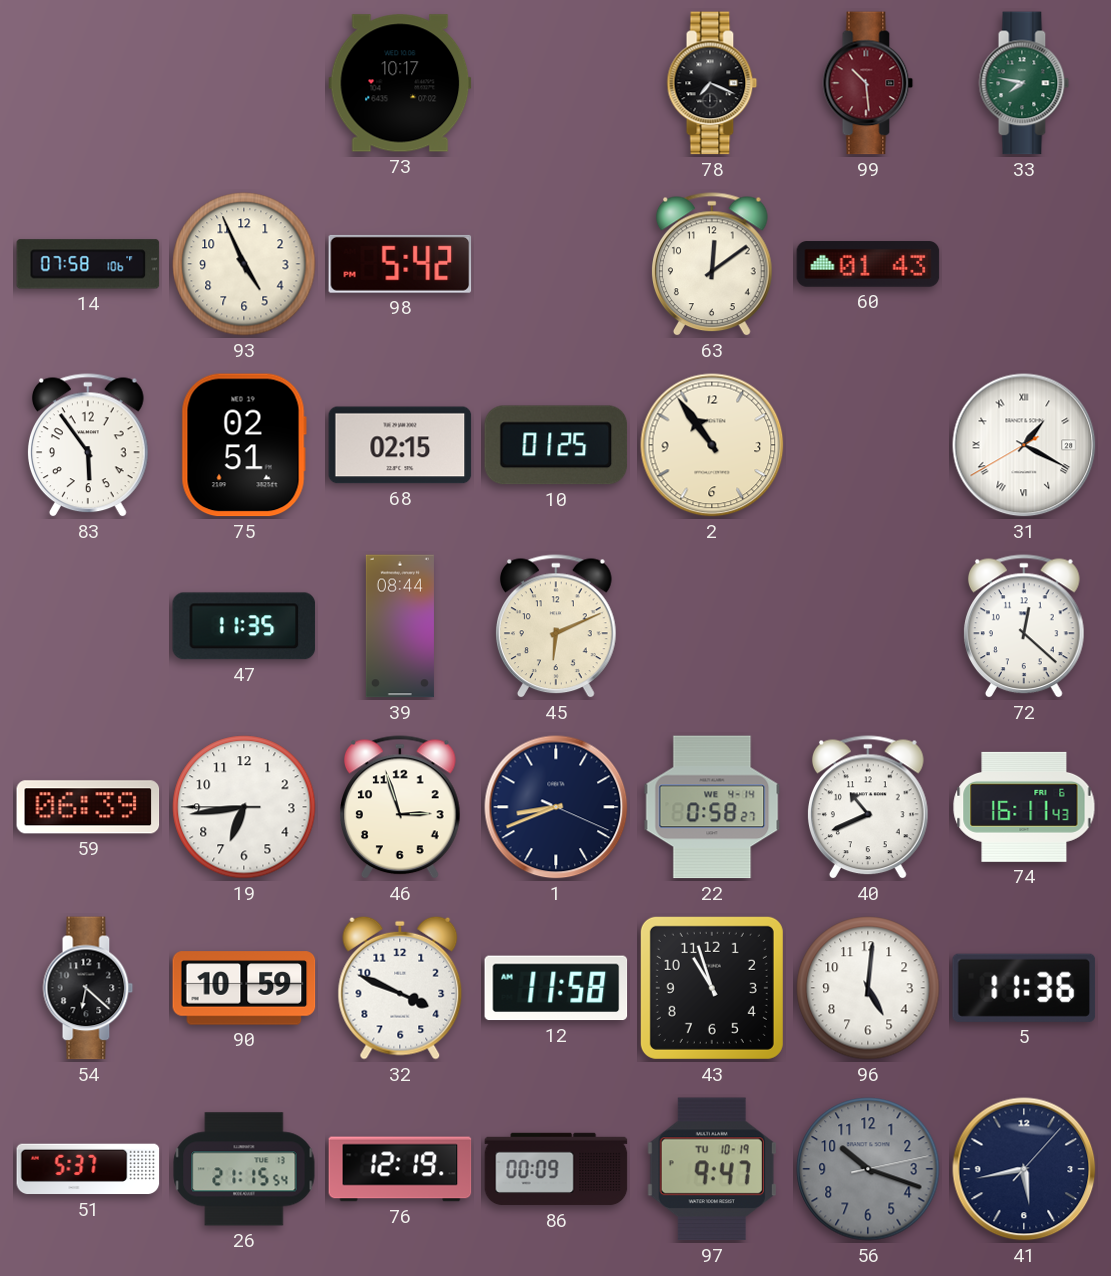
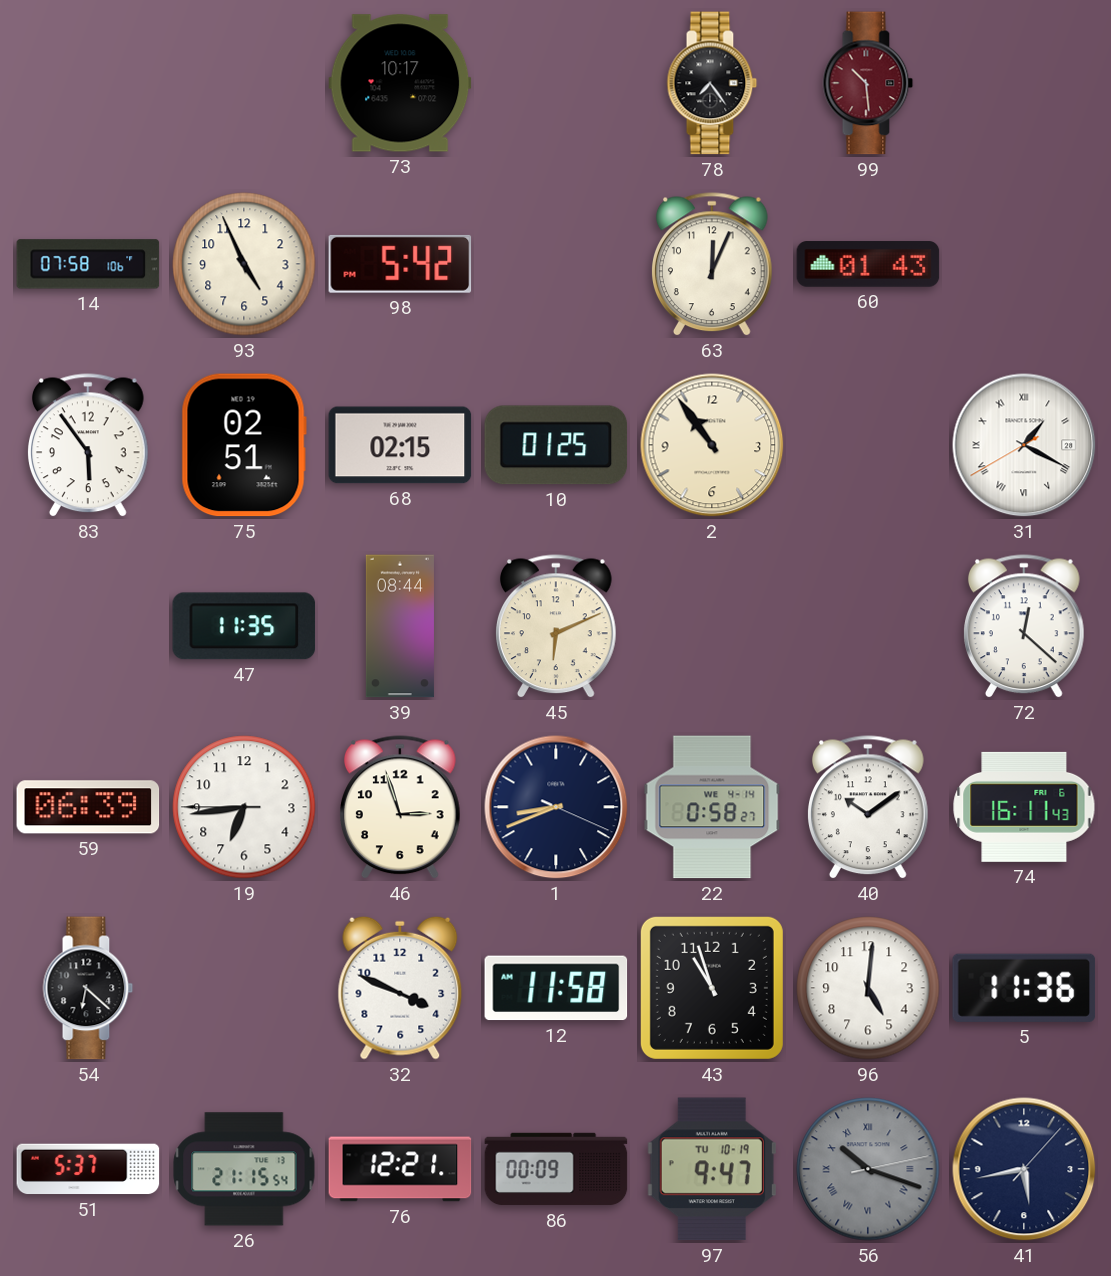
78: 7:19 -> 7:24
33: 7:47 -> none
63: 12:09 -> 12:04
40: 10:41 -> 10:09
90: 10:59 -> none
76: 12:19 -> 12:21
56 numerals: Arabic -> Roman
